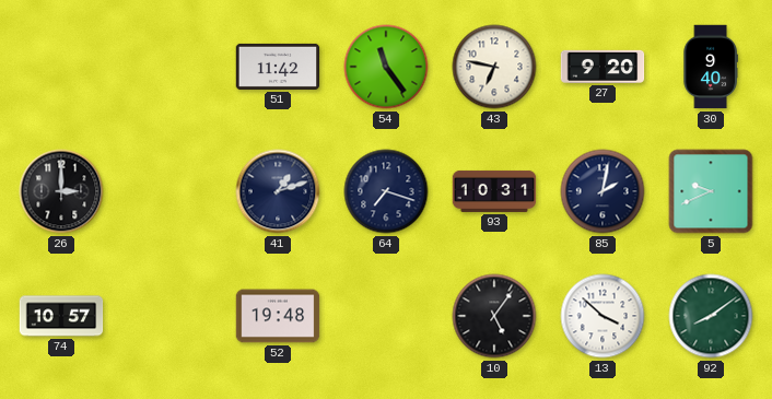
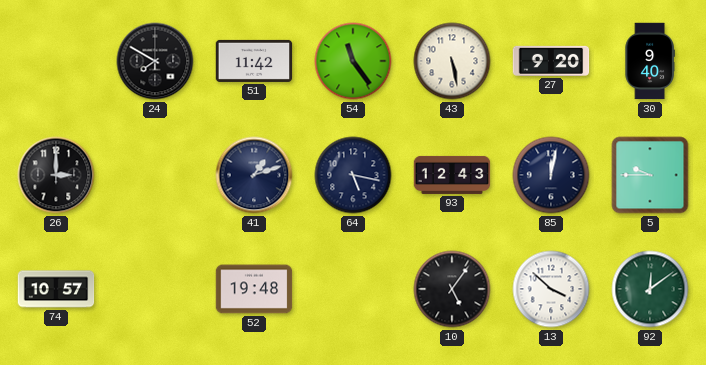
24: none -> 7:50
43: 6:47 -> 5:28
64: 7:18 -> 5:17
93: 10:31 -> 12:43
85: 2:02 -> 12:02
5: 9:41 -> 9:45
92: 8:09 -> 12:09
